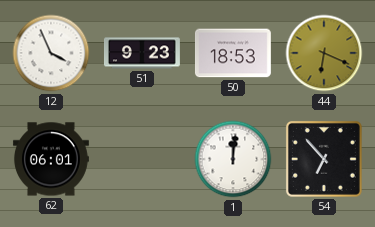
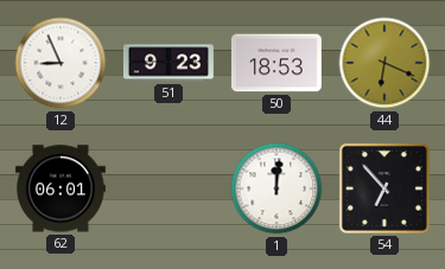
12: 3:56 -> 8:56
